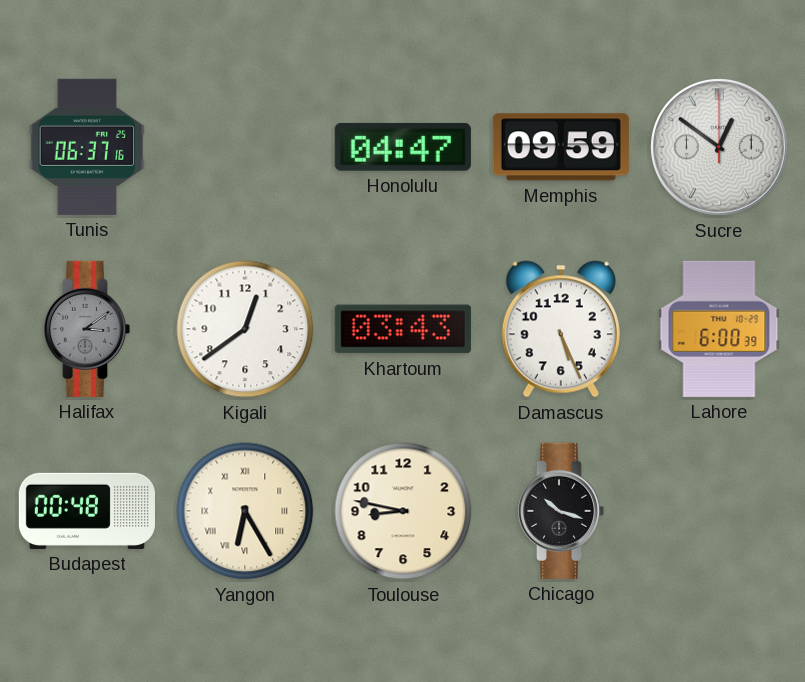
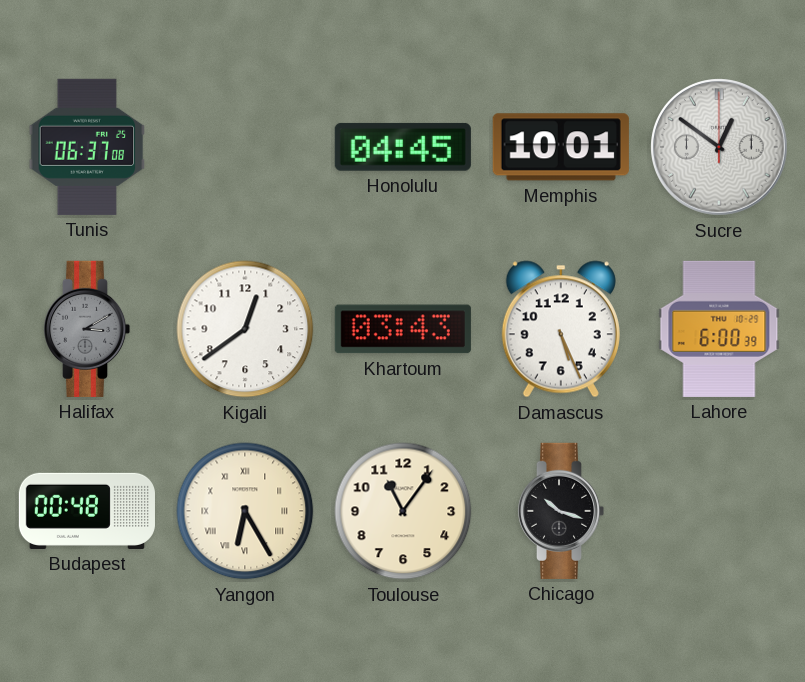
Tunis: 06:37:16 -> 06:37:08
Honolulu: 04:47 -> 04:45
Memphis: 09:59 -> 10:01
Halifax: 3:09 -> 3:10
Toulouse: 8:47 -> 11:06
